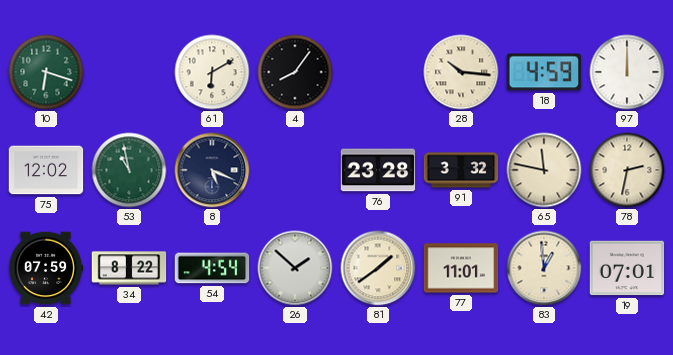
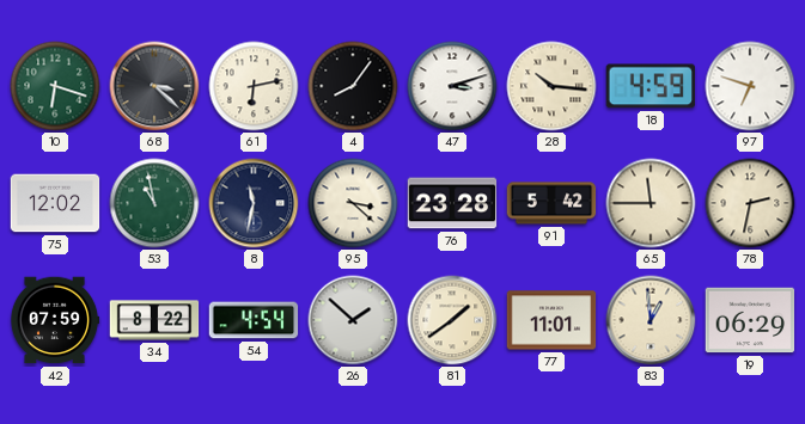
68: none -> 3:22
61: 6:10 -> 6:13
47: none -> 3:12
97: 12:00 -> 6:48
8: 5:19 -> 11:32
95: none -> 3:22
91: 3:32 -> 5:42
65: 11:47 -> 11:45
19: 07:01 -> 06:29
